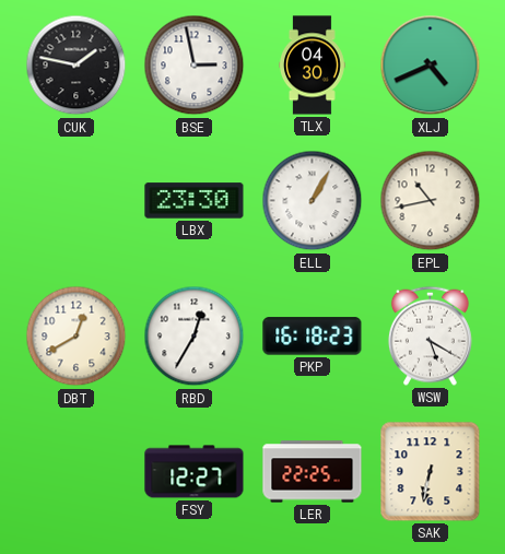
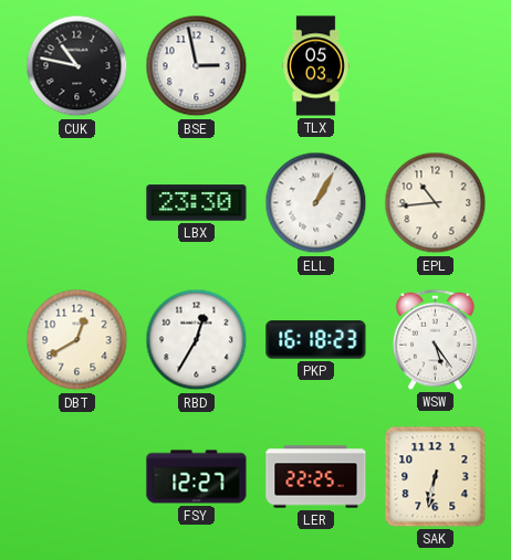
CUK: 1:47 -> 10:47
TLX: 04:30 -> 05:03
XLJ: 4:41 -> none
EPL: 10:43 -> 10:44
WSW: 5:20 -> 5:24
